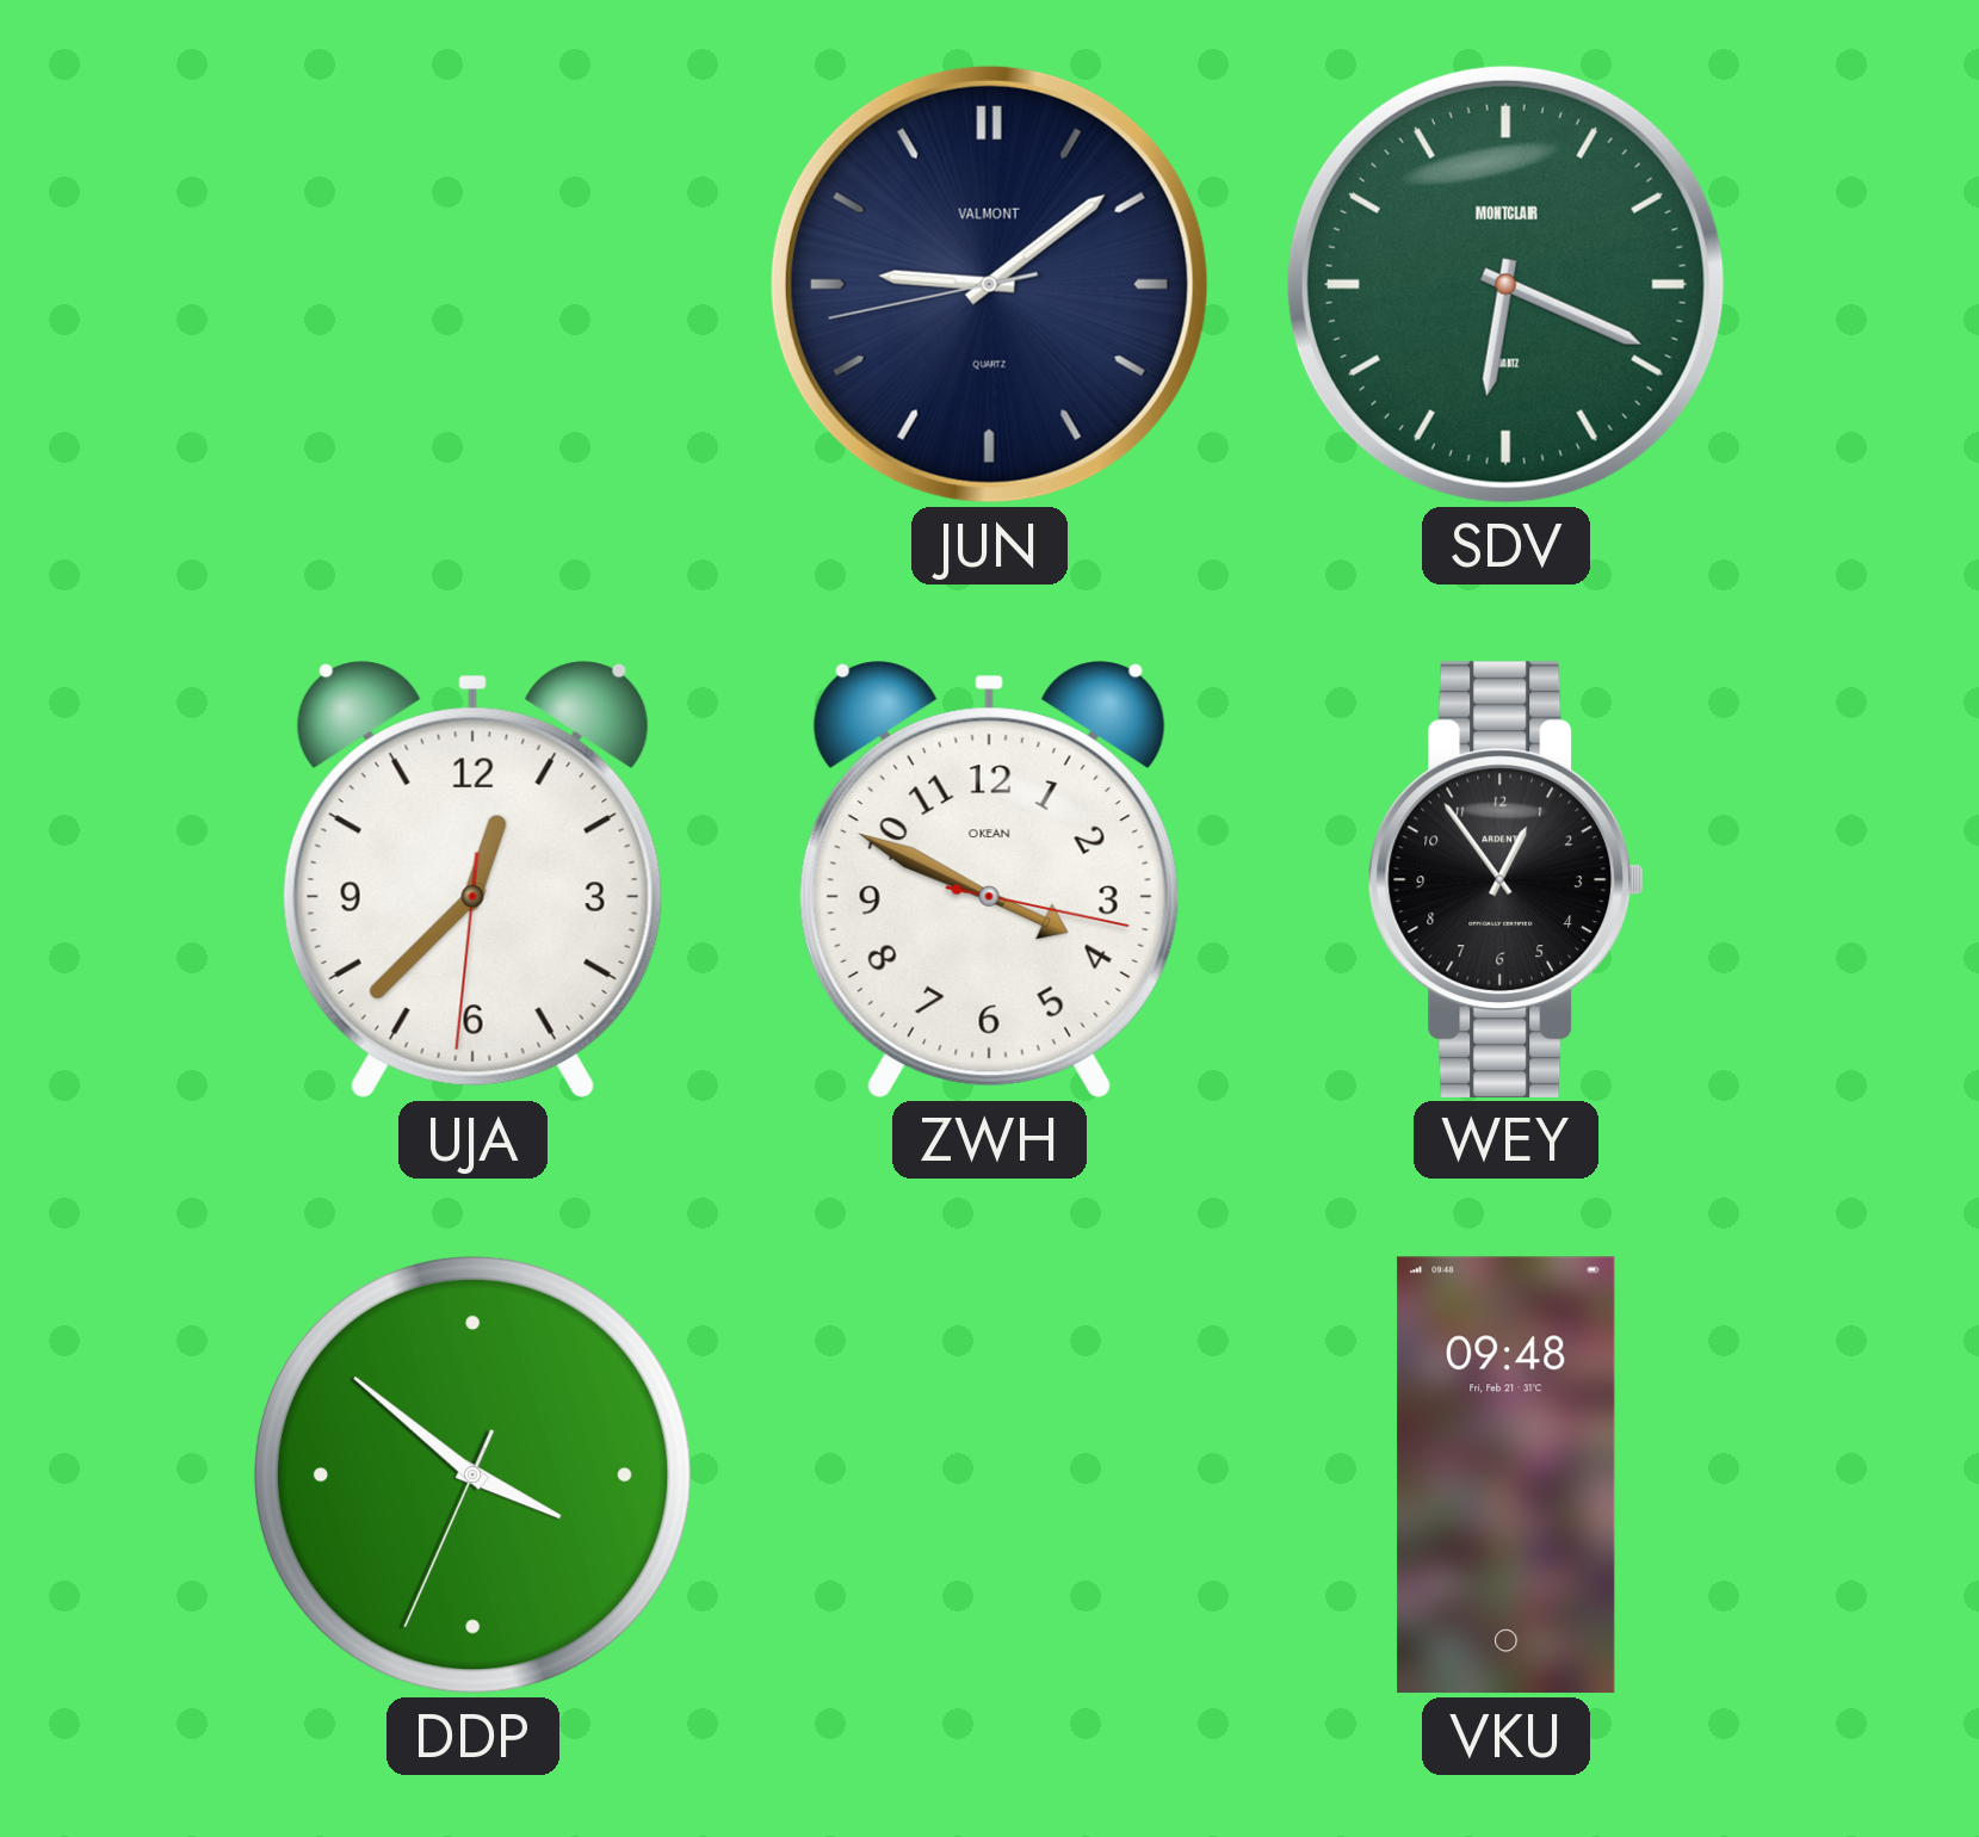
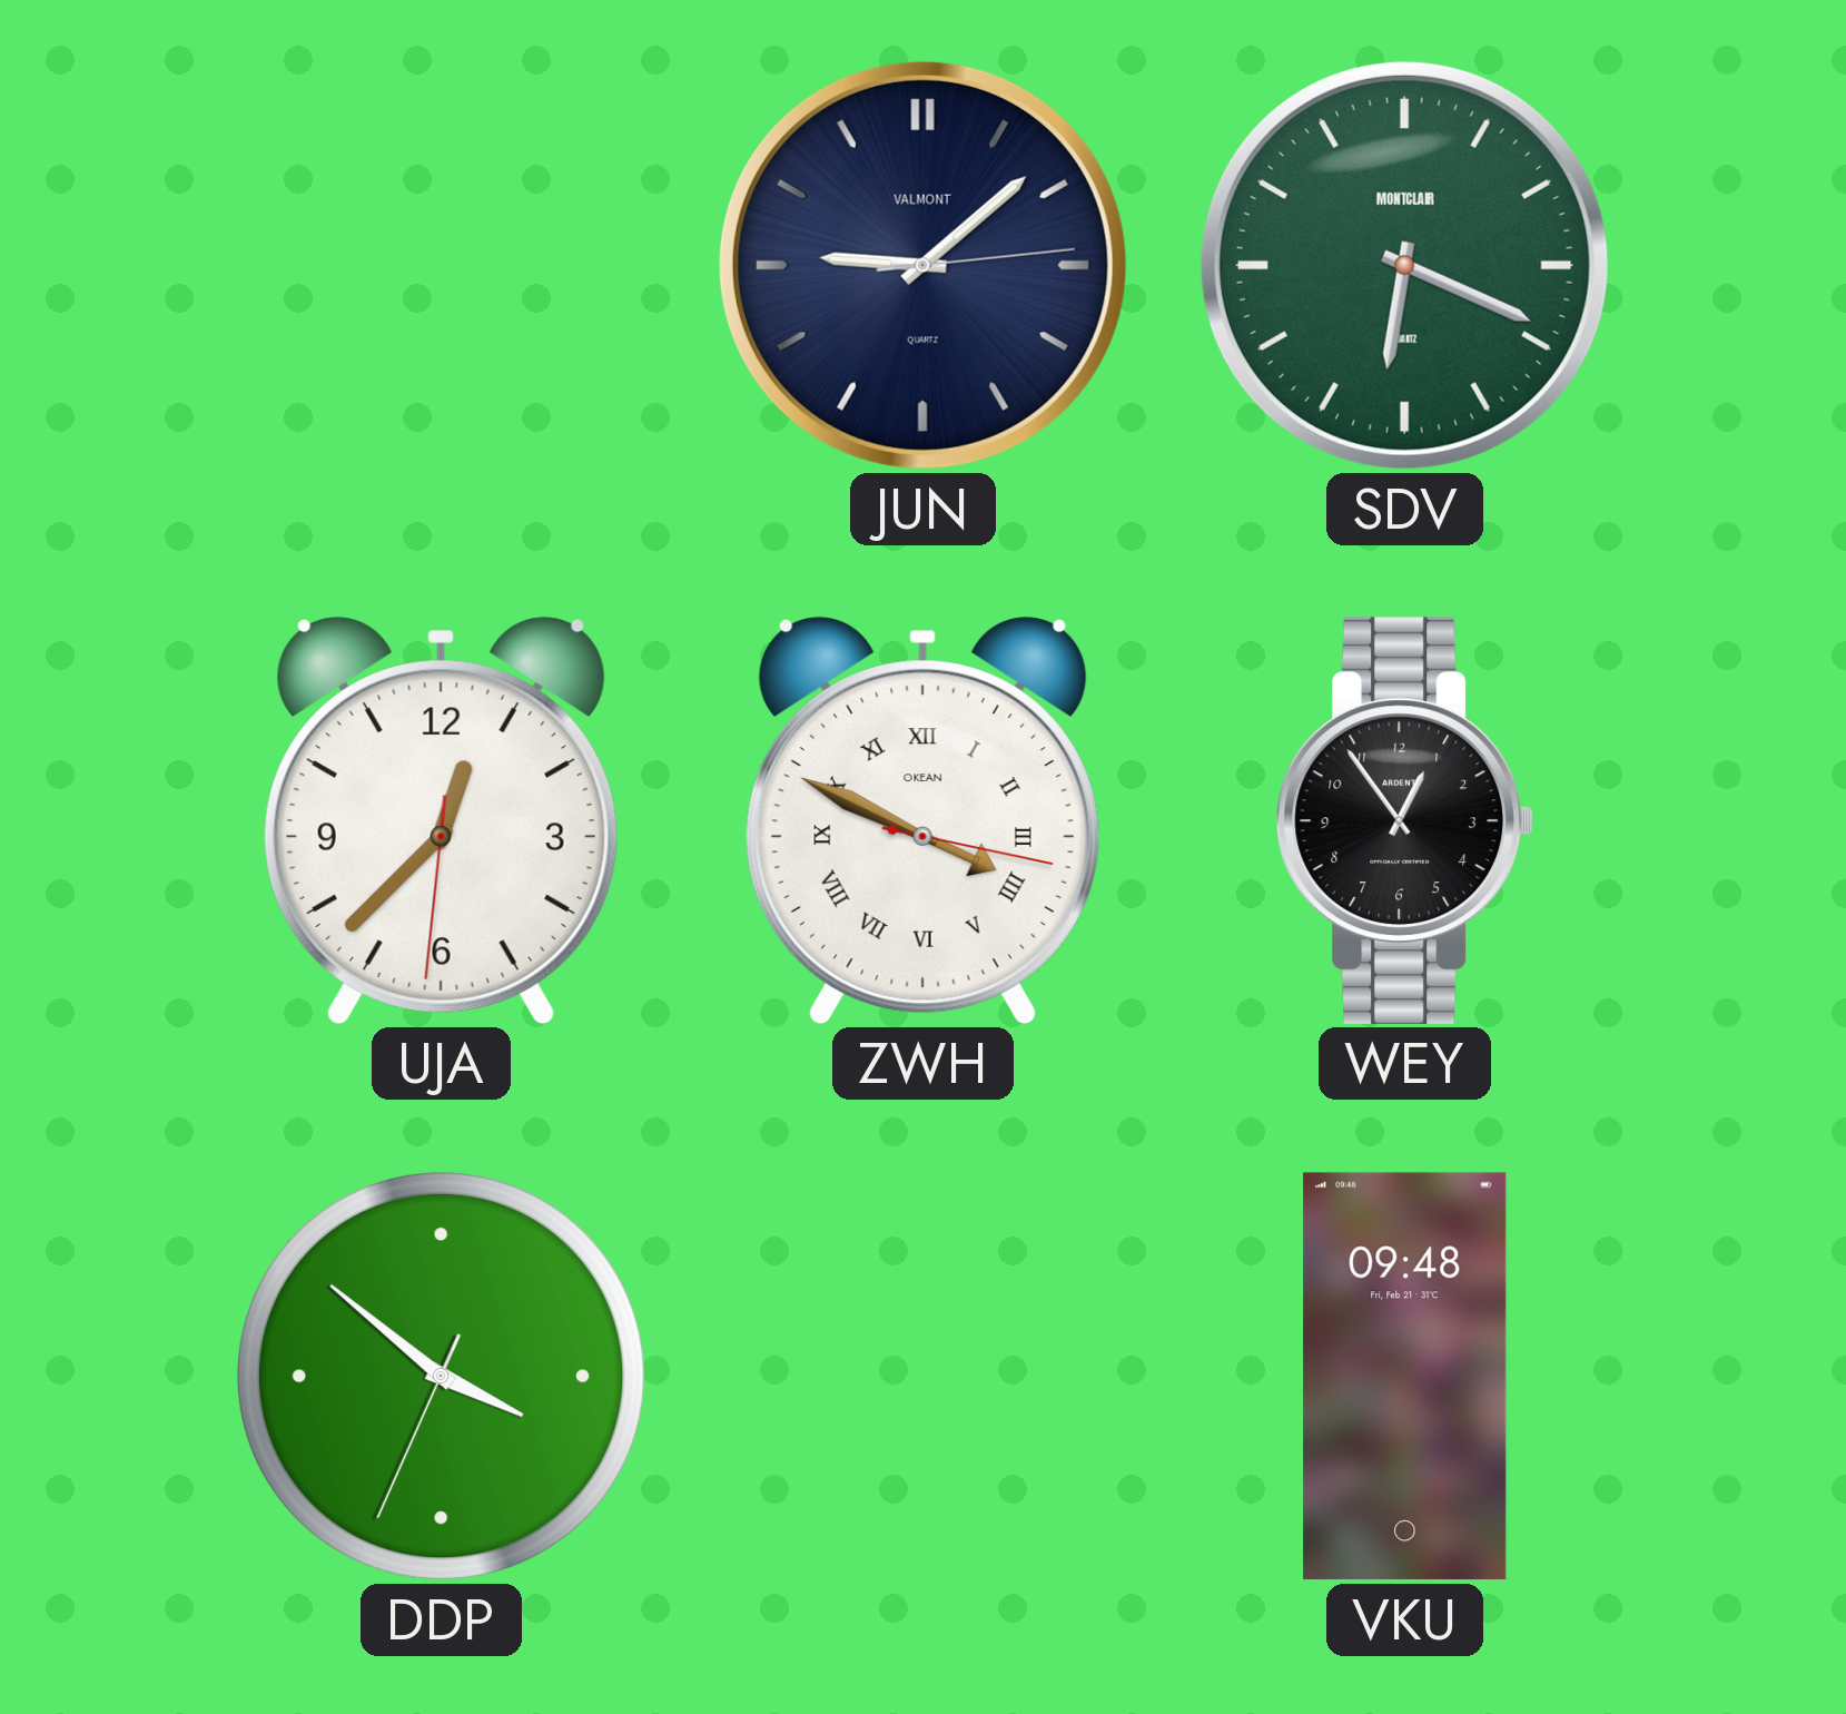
JUN: 9:08:43 -> 9:08:14
ZWH numerals: Arabic -> Roman
